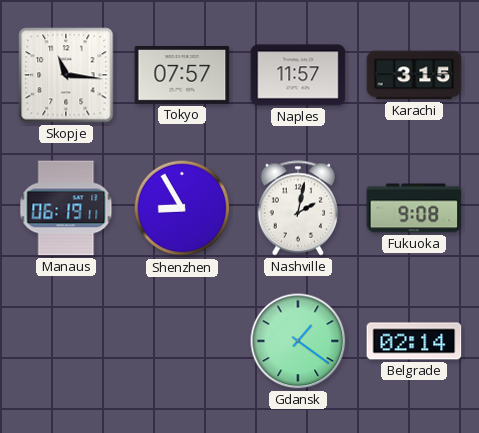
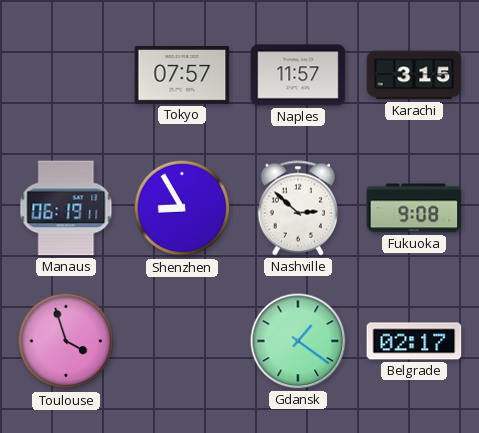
Skopje: 11:16 -> none
Nashville: 2:02 -> 2:52
Toulouse: none -> 3:57
Belgrade: 02:14 -> 02:17
